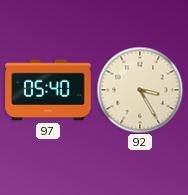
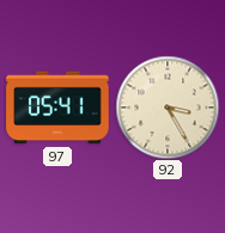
97: 05:40 -> 05:41
